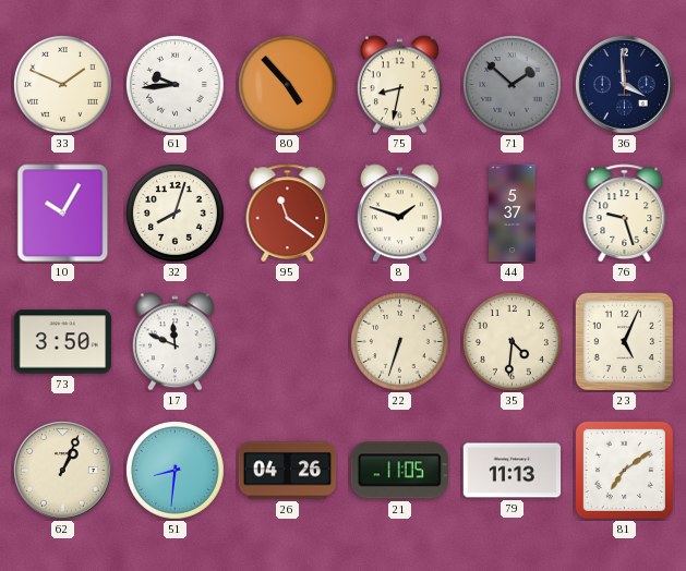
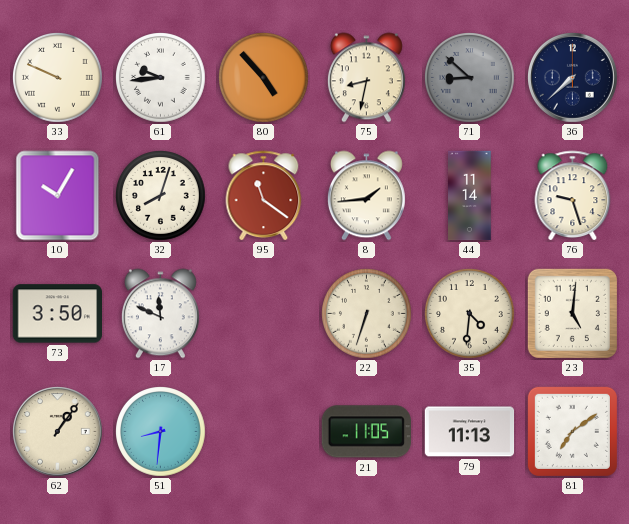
33: 1:49 -> 9:49
71: 1:52 -> 8:52
36: 3:59 -> 7:38
8: 1:48 -> 1:44
44: 5:37 -> 11:14
23: 5:04 -> 5:01
62: 1:04 -> 1:06
26: 04:26 -> none
